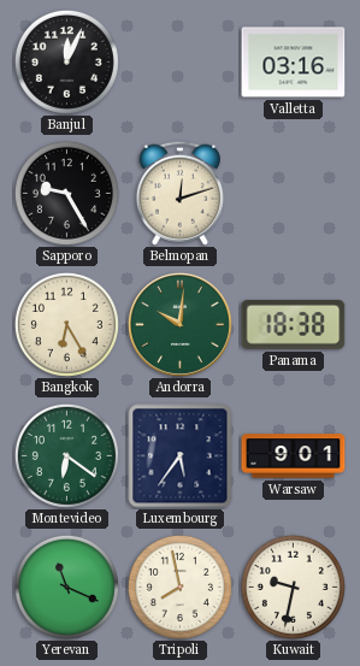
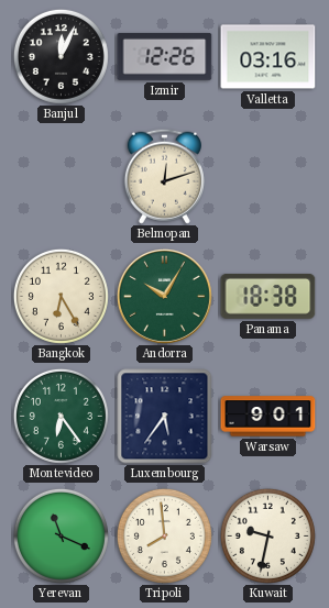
Izmir: none -> 12:26
Sapporo: 9:25 -> none
Andorra: 10:01 -> 10:05
Montevideo: 6:21 -> 6:24
Tripoli: 7:58 -> 7:59
